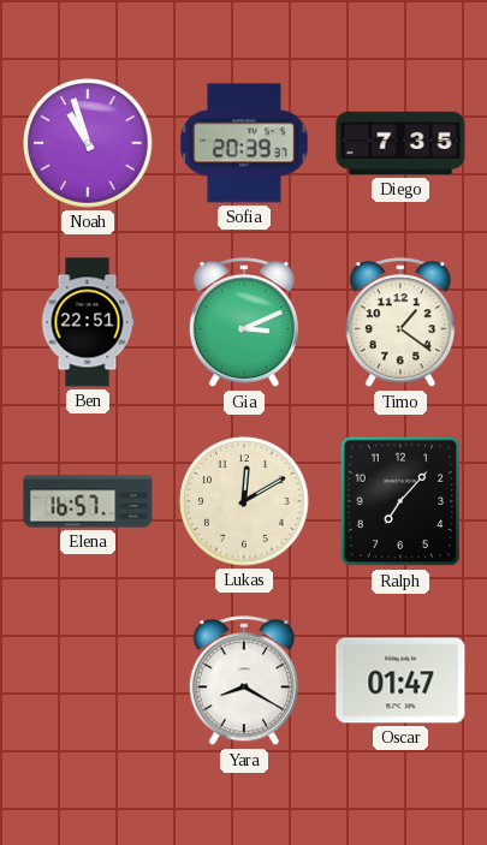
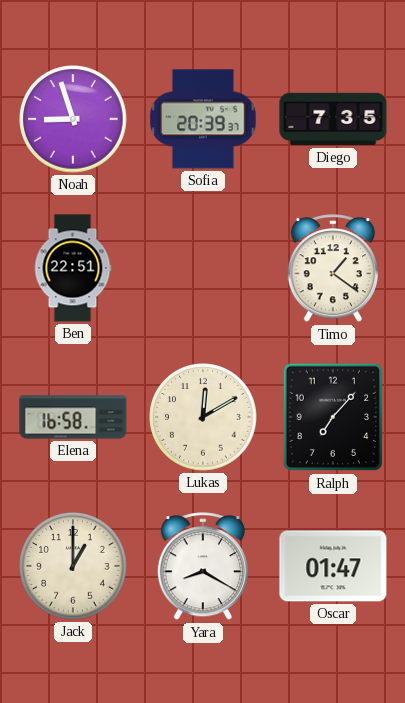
Noah: 10:57 -> 8:57
Gia: 3:11 -> none
Elena: 16:57 -> 16:58
Jack: none -> 1:00
